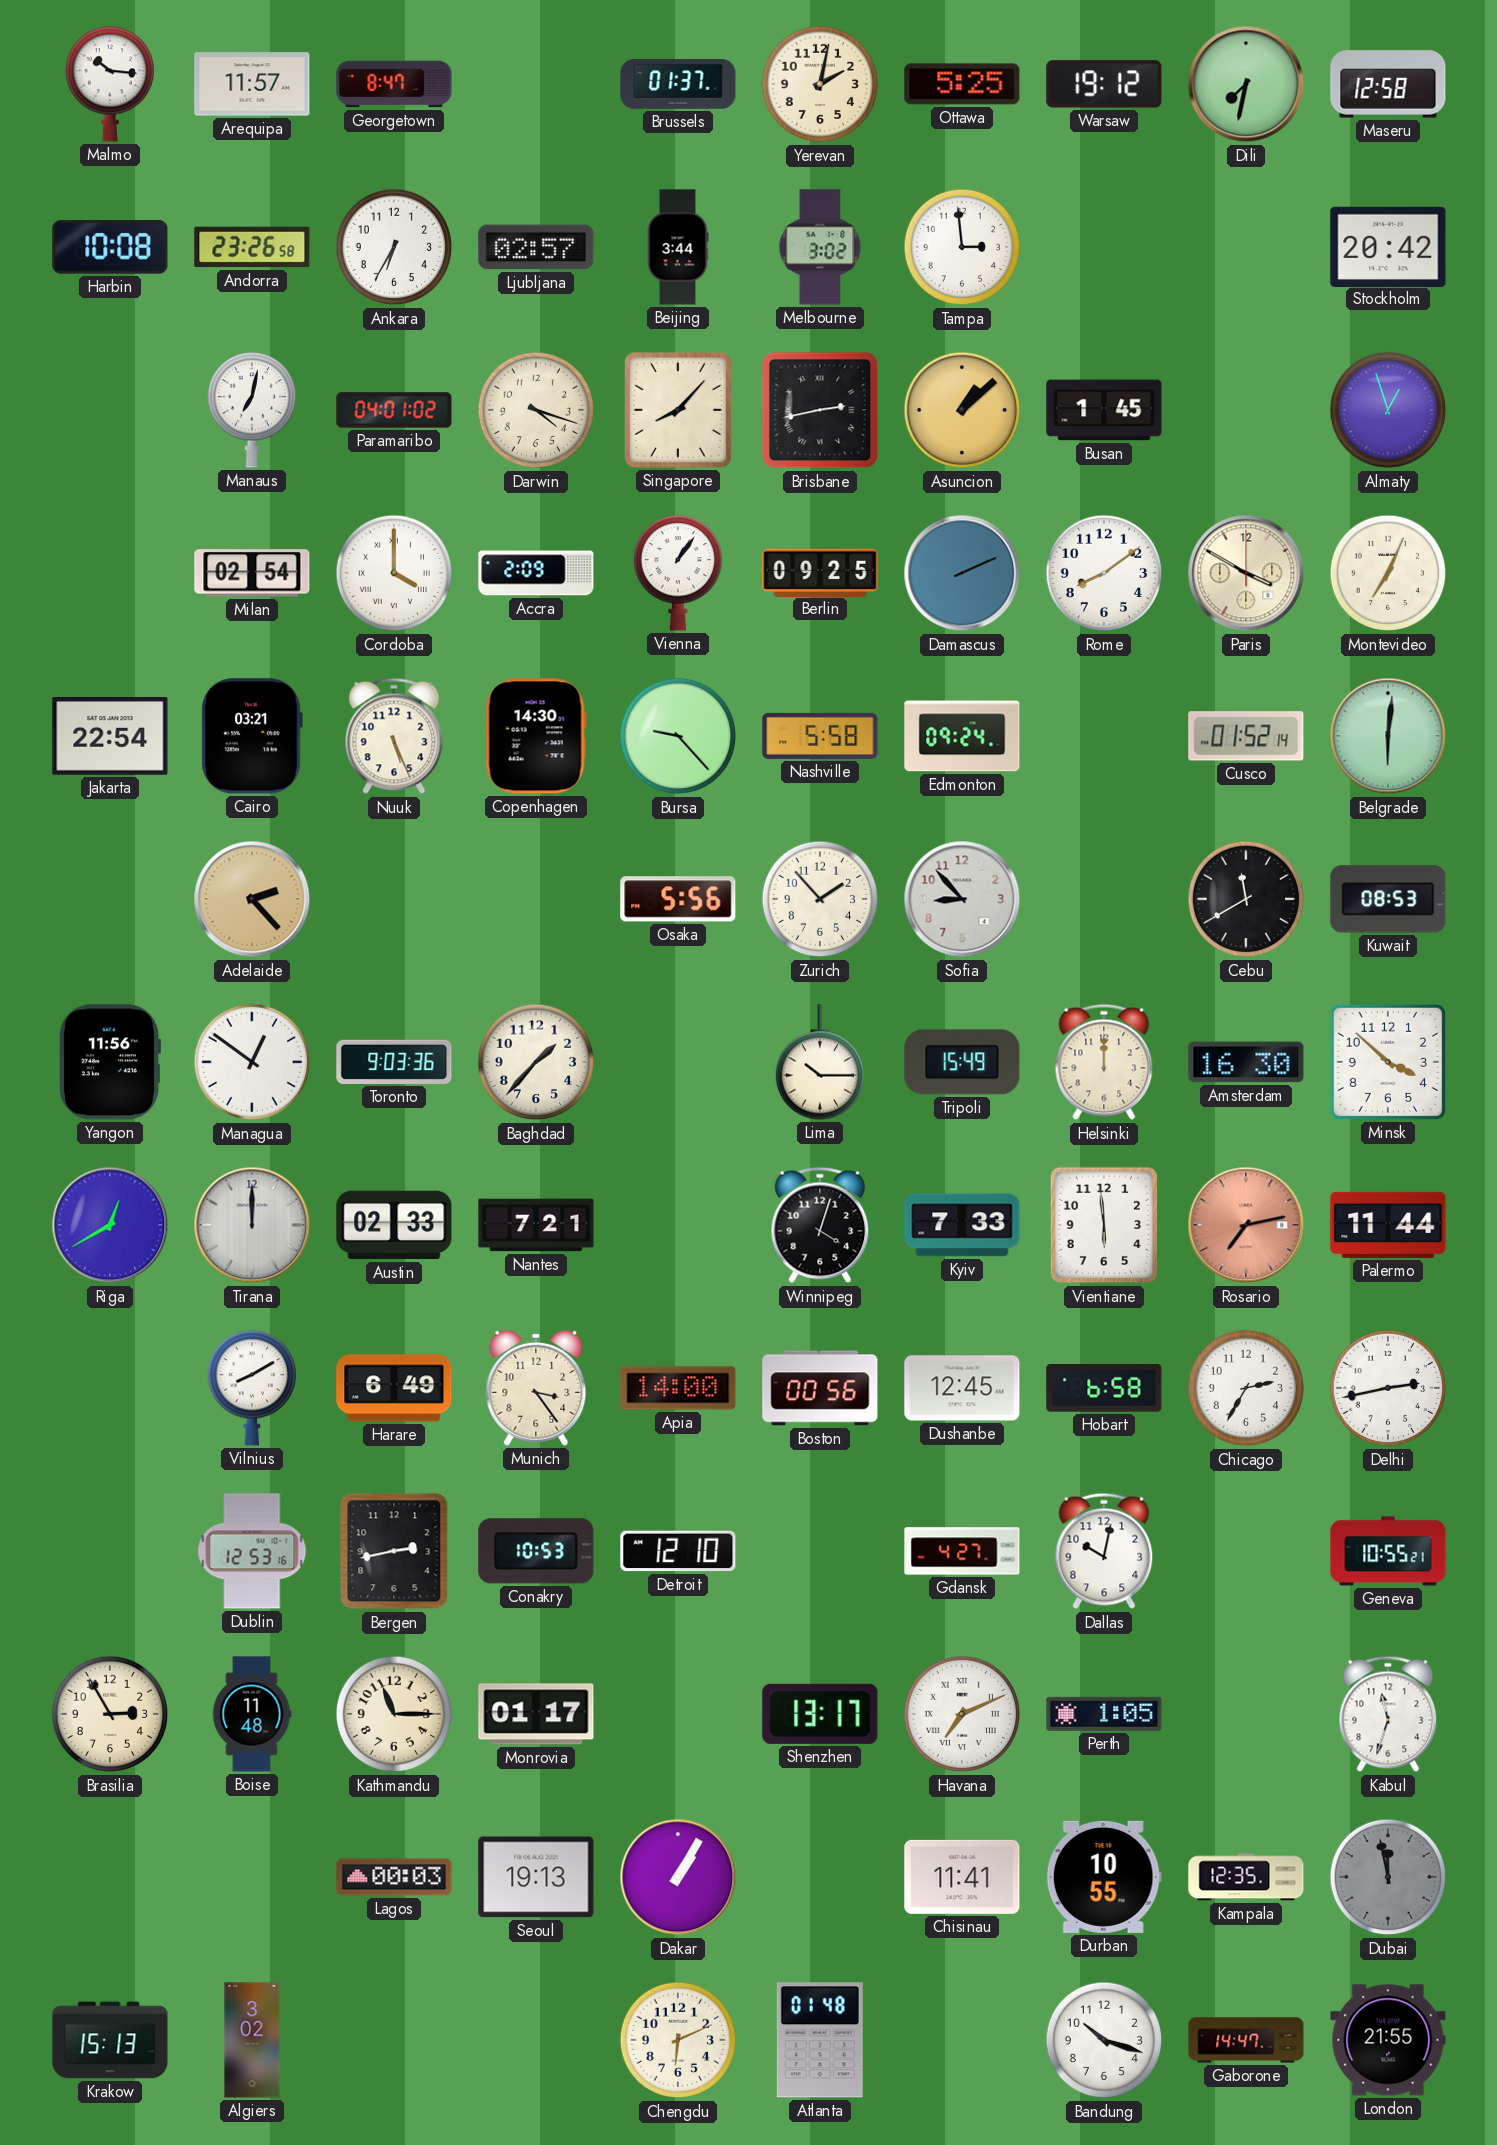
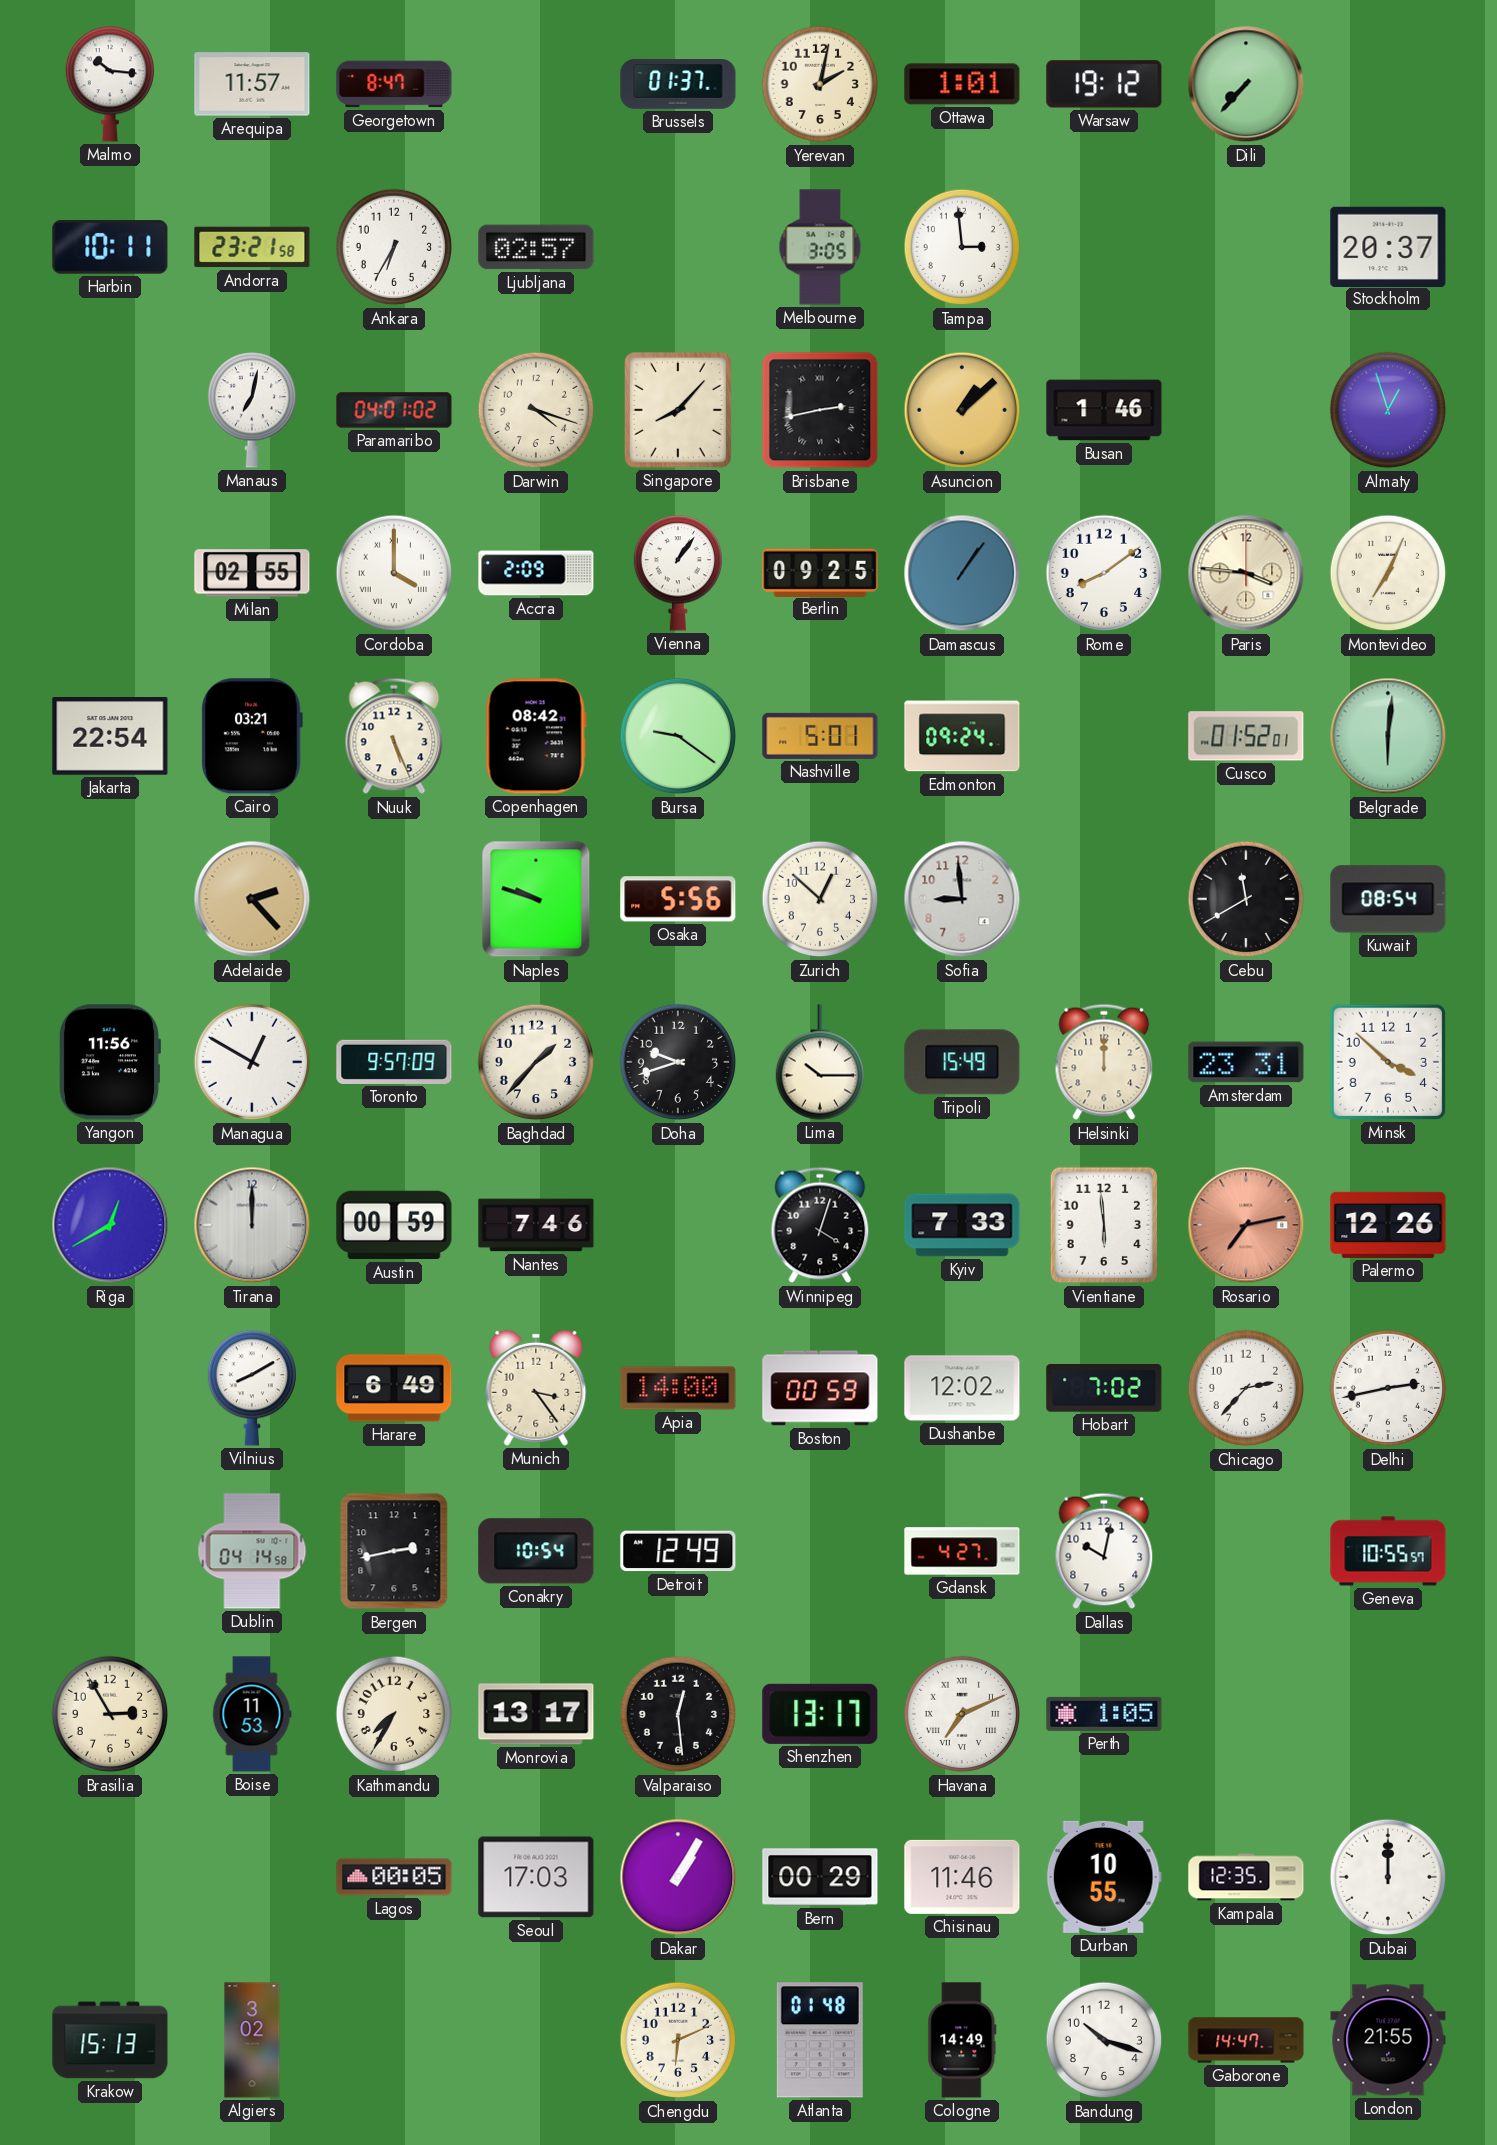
Ottawa: 5:25 -> 1:01
Dili: 7:32 -> 7:37
Maseru: 12:58 -> none
Harbin: 10:08 -> 10:11
Andorra: 23:26 -> 23:21
Beijing: 3:44 -> none
Melbourne: 3:02 -> 3:05
Stockholm: 20:42 -> 20:37
Busan: 1:45 -> 1:46
Milan: 02:54 -> 02:55
Damascus: 2:11 -> 1:06
Paris: 3:50 -> 3:46
Copenhagen: 14:30 -> 08:42
Bursa: 9:23 -> 9:21
Nashville: 5:58 -> 5:01
Cusco: 01:52:14 -> 01:52:01
Naples: none -> 9:48
Zurich: 1:53 -> 12:52
Sofia: 8:53 -> 8:59
Kuwait: 08:53 -> 08:54
Managua: 12:51 -> 12:50
Toronto: 9:03 -> 9:57
Doha: none -> 9:42
Amsterdam: 16:30 -> 23:31
Austin: 02:33 -> 00:59
Nantes: 7:21 -> 7:46
Palermo: 11:44 -> 12:26
Boston: 00:56 -> 00:59
Dushanbe: 12:45 -> 12:02
Hobart: 6:58 -> 7:02
Chicago: 2:35 -> 2:37
Dublin: 12:53 -> 04:14
Conakry: 10:53 -> 10:54
Detroit: 12:10 -> 12:49
Geneva: 10:55:21 -> 10:55:57
Boise: 11:48 -> 11:53
Kathmandu: 11:15 -> 7:35
Monrovia: 01:17 -> 13:17
Valparaiso: none -> 12:29
Kabul: 11:33 -> none
Lagos: 00:03 -> 00:05
Seoul: 19:13 -> 17:03
Bern: none -> 00:29
Chisinau: 11:41 -> 11:46
Dubai: 11:58 -> 12:00
Dubai dial: grey -> white
Cologne: none -> 14:49
